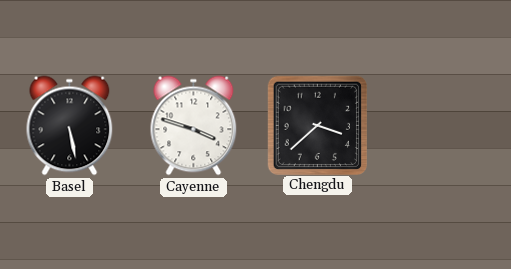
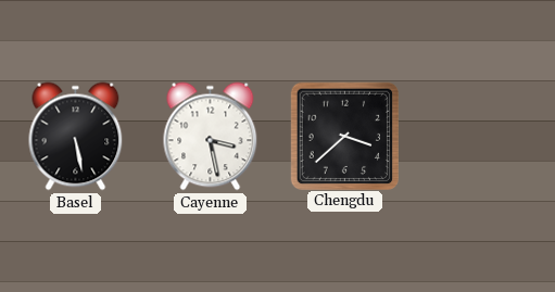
Cayenne: 3:48 -> 3:28
